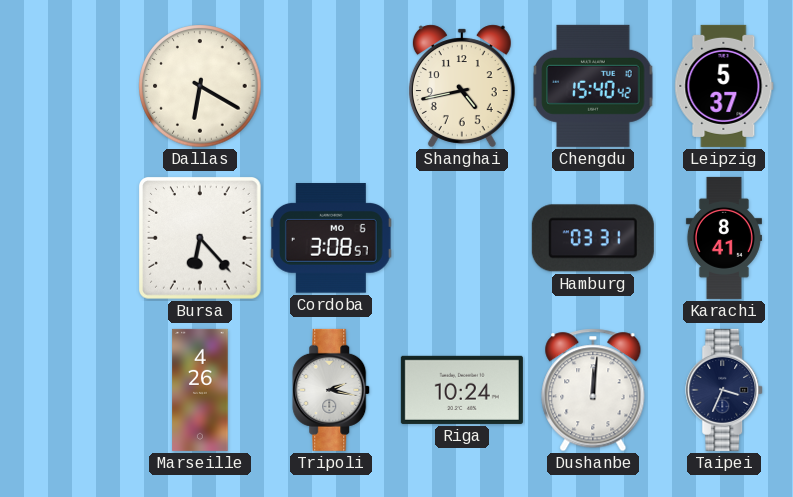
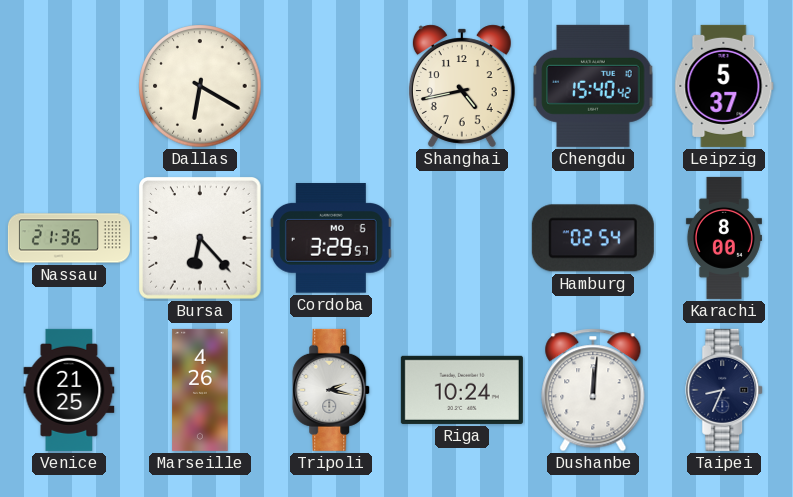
Nassau: none -> 21:36
Cordoba: 3:08 -> 3:29
Hamburg: 03:31 -> 02:54
Karachi: 8:41 -> 8:00
Venice: none -> 21:25
Taipei: 3:34 -> 8:34
